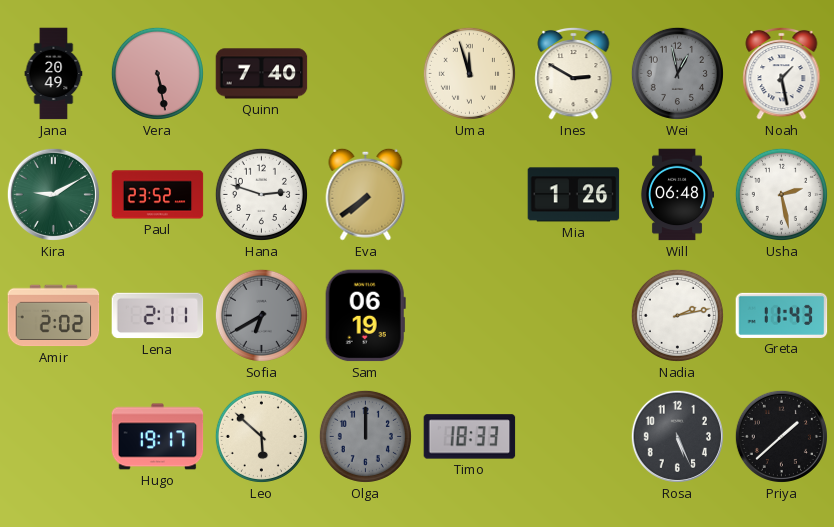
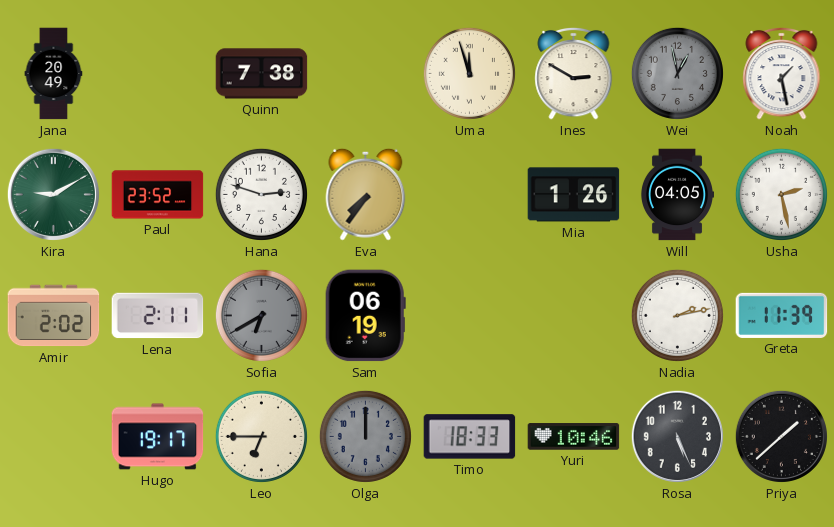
Vera: 5:28 -> none
Quinn: 7:40 -> 7:38
Eva: 7:39 -> 7:36
Will: 06:48 -> 04:05
Greta: 11:43 -> 11:39
Leo: 5:52 -> 6:45
Yuri: none -> 10:46
